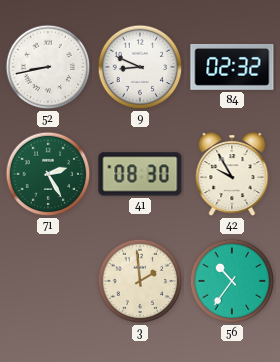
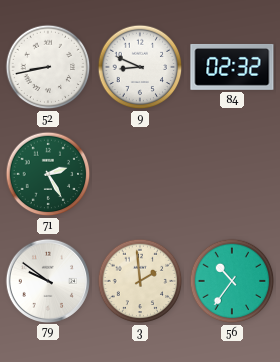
41: 08:30 -> none
42: 9:55 -> none
79: none -> 9:51
